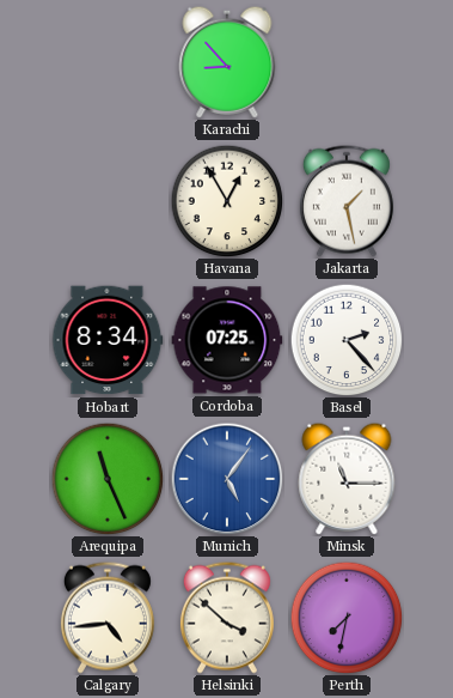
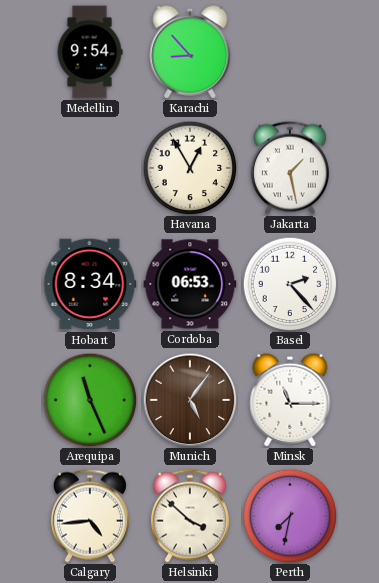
Medellin: none -> 9:54
Cordoba: 07:25 -> 06:53
Munich dial: blue -> brown
